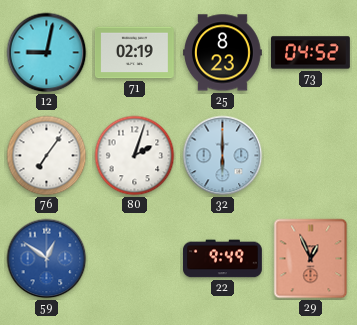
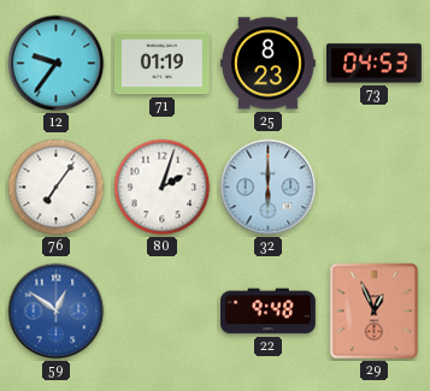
12: 9:02 -> 9:36
71: 02:19 -> 01:19
73: 04:52 -> 04:53
22: 9:49 -> 9:48
